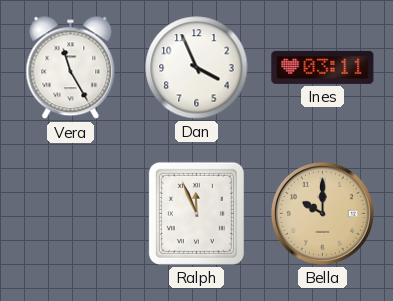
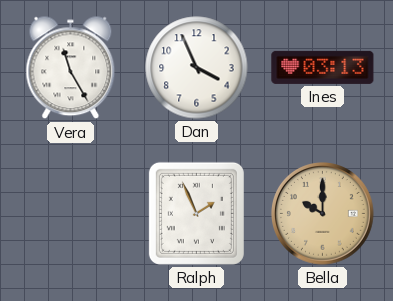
Ines: 03:11 -> 03:13
Ralph: 11:56 -> 1:56
